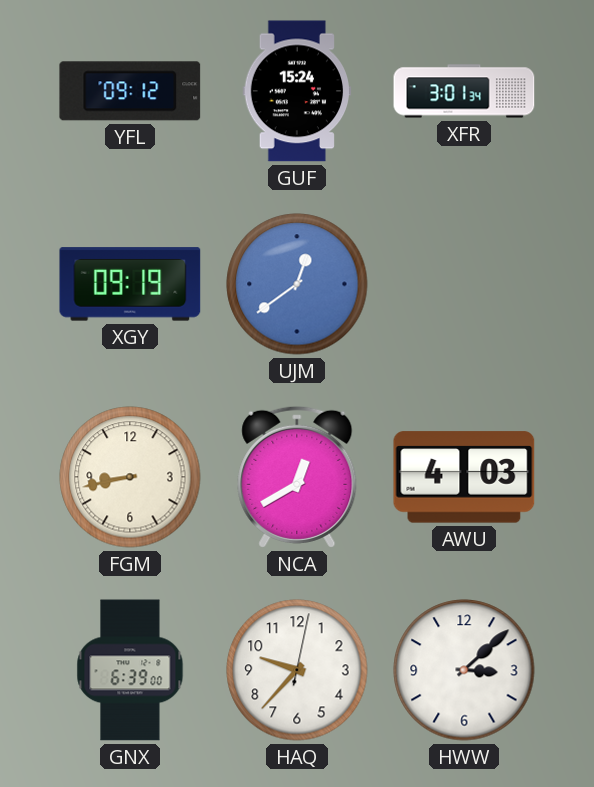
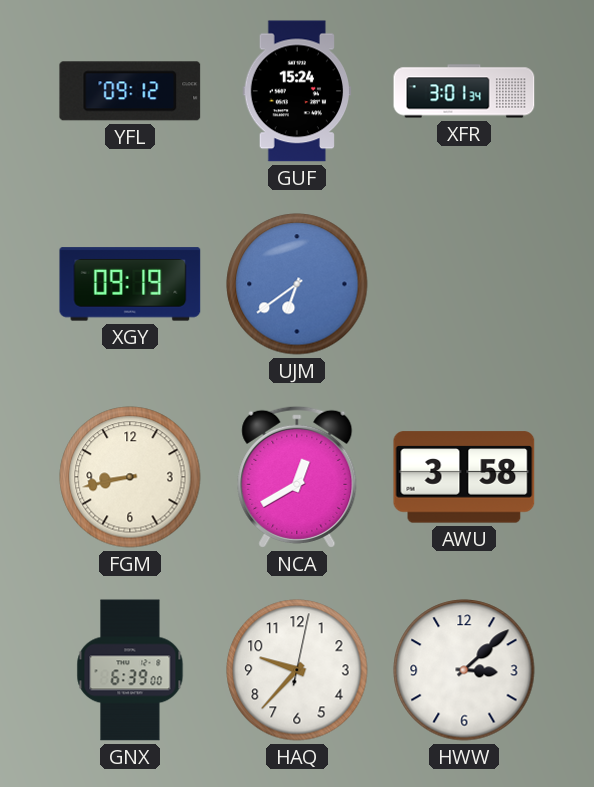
UJM: 12:39 -> 6:39
AWU: 4:03 -> 3:58
